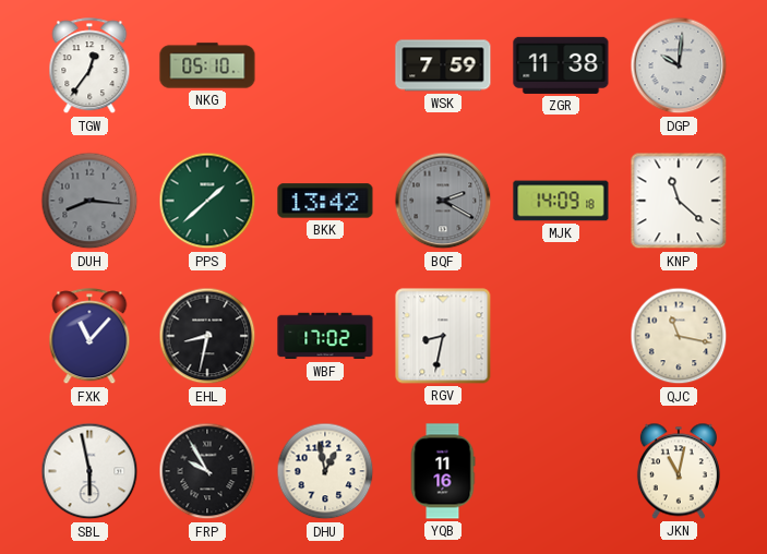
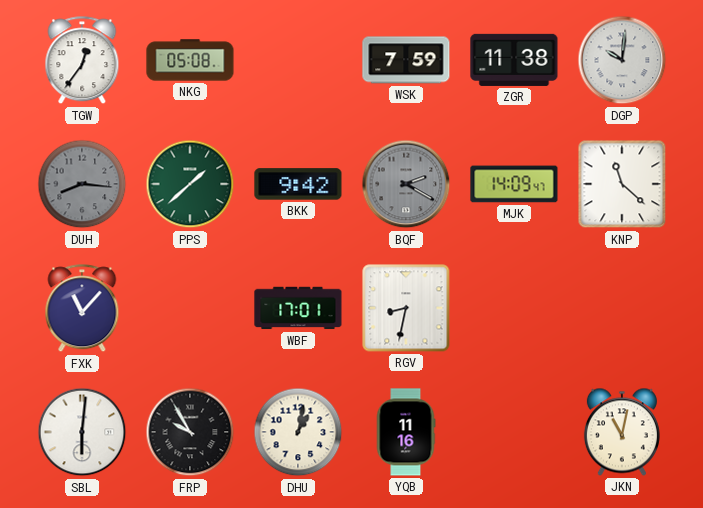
NKG: 05:10 -> 05:08
BKK: 13:42 -> 9:42
MJK: 14:09:18 -> 14:09:47
EHL: 8:32 -> none
WBF: 17:02 -> 17:01
QJC: 11:17 -> none
SBL: 5:58 -> 6:01
DHU: 12:58 -> 1:02
